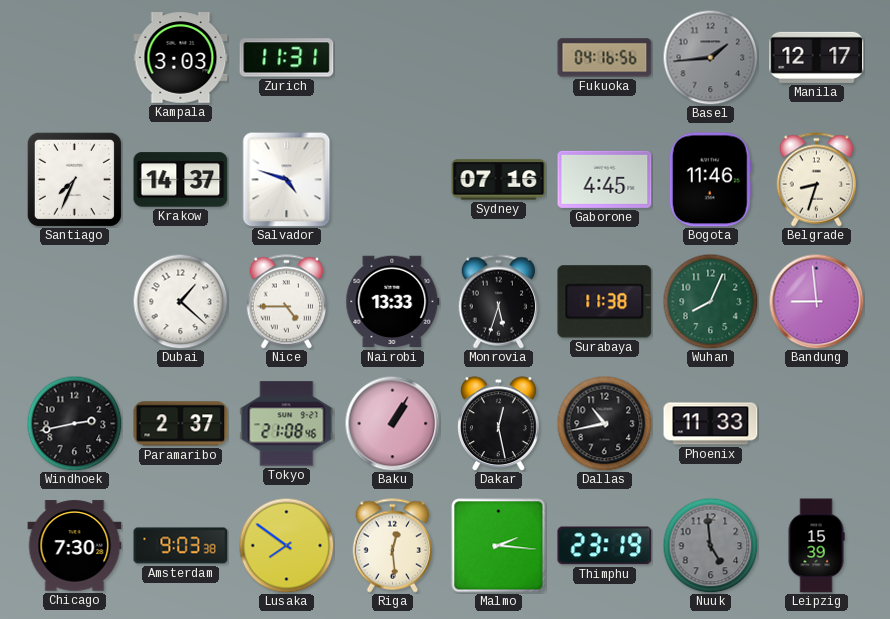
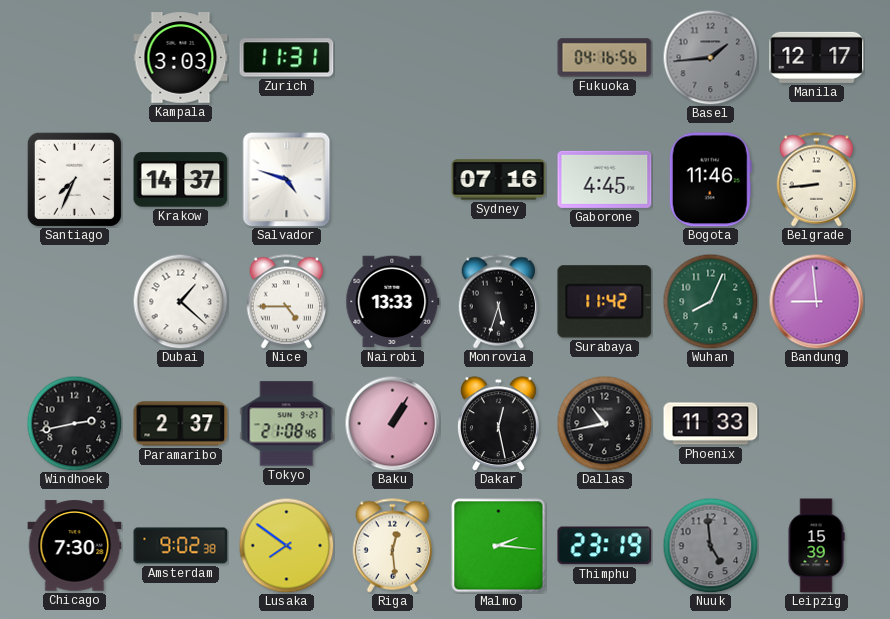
Belgrade: 8:33 -> 8:44
Surabaya: 11:38 -> 11:42
Amsterdam: 9:03 -> 9:02
